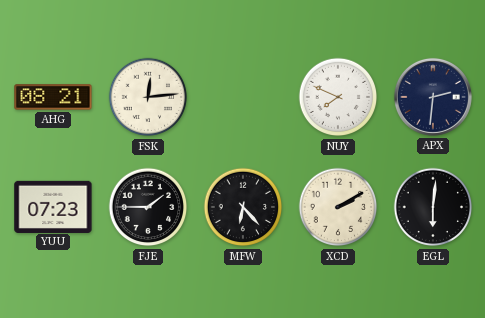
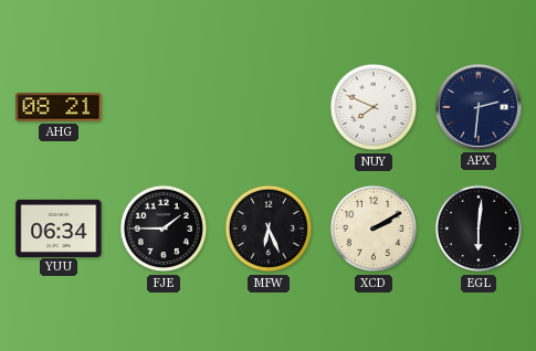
FSK: 12:14 -> none
YUU: 07:23 -> 06:34
MFW: 6:23 -> 6:26
